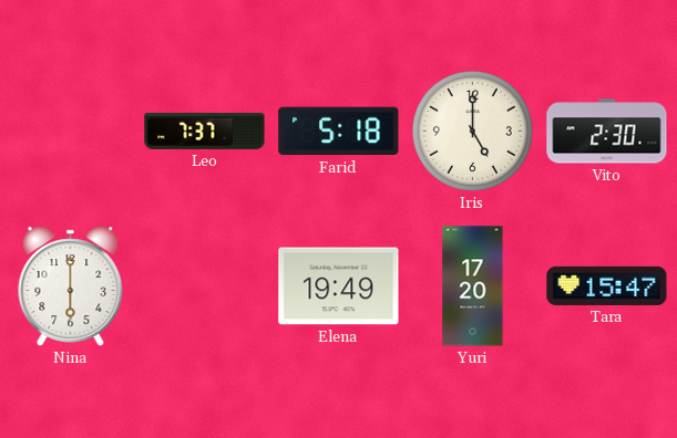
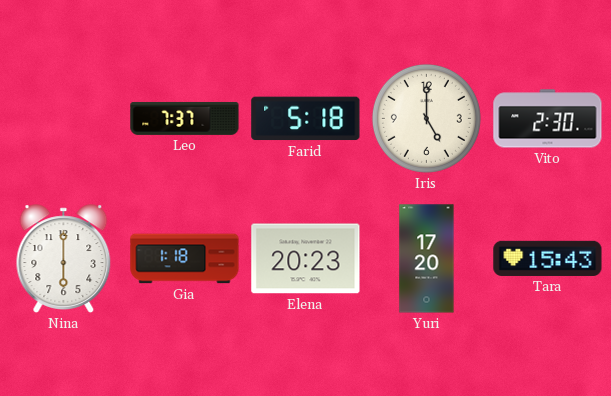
Gia: none -> 1:18
Elena: 19:49 -> 20:23
Tara: 15:47 -> 15:43
